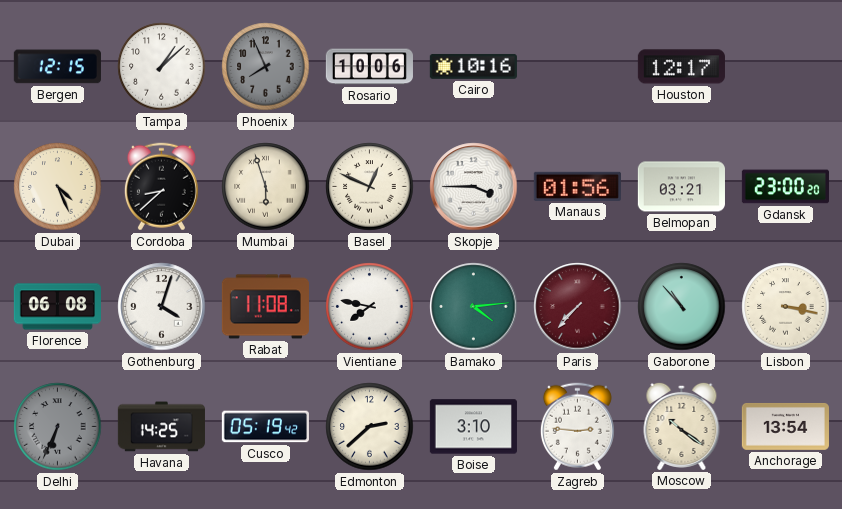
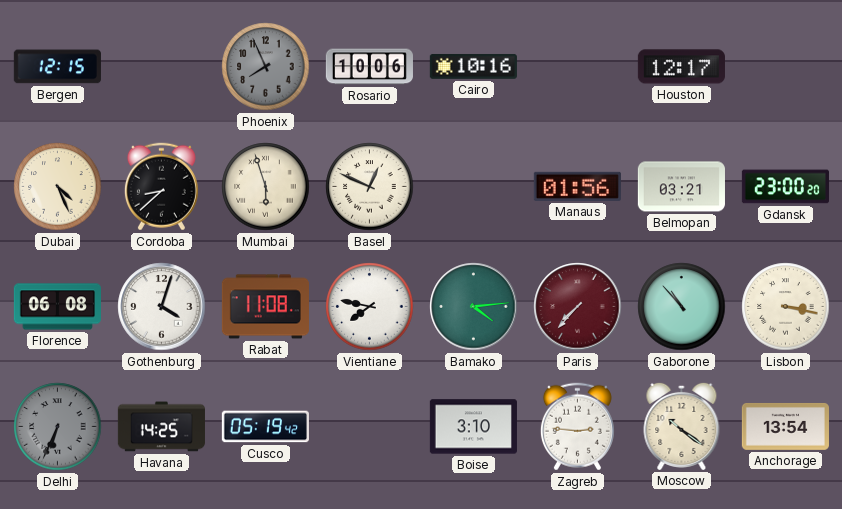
Tampa: 1:08 -> none
Skopje: 3:45 -> none
Edmonton: 2:38 -> none
